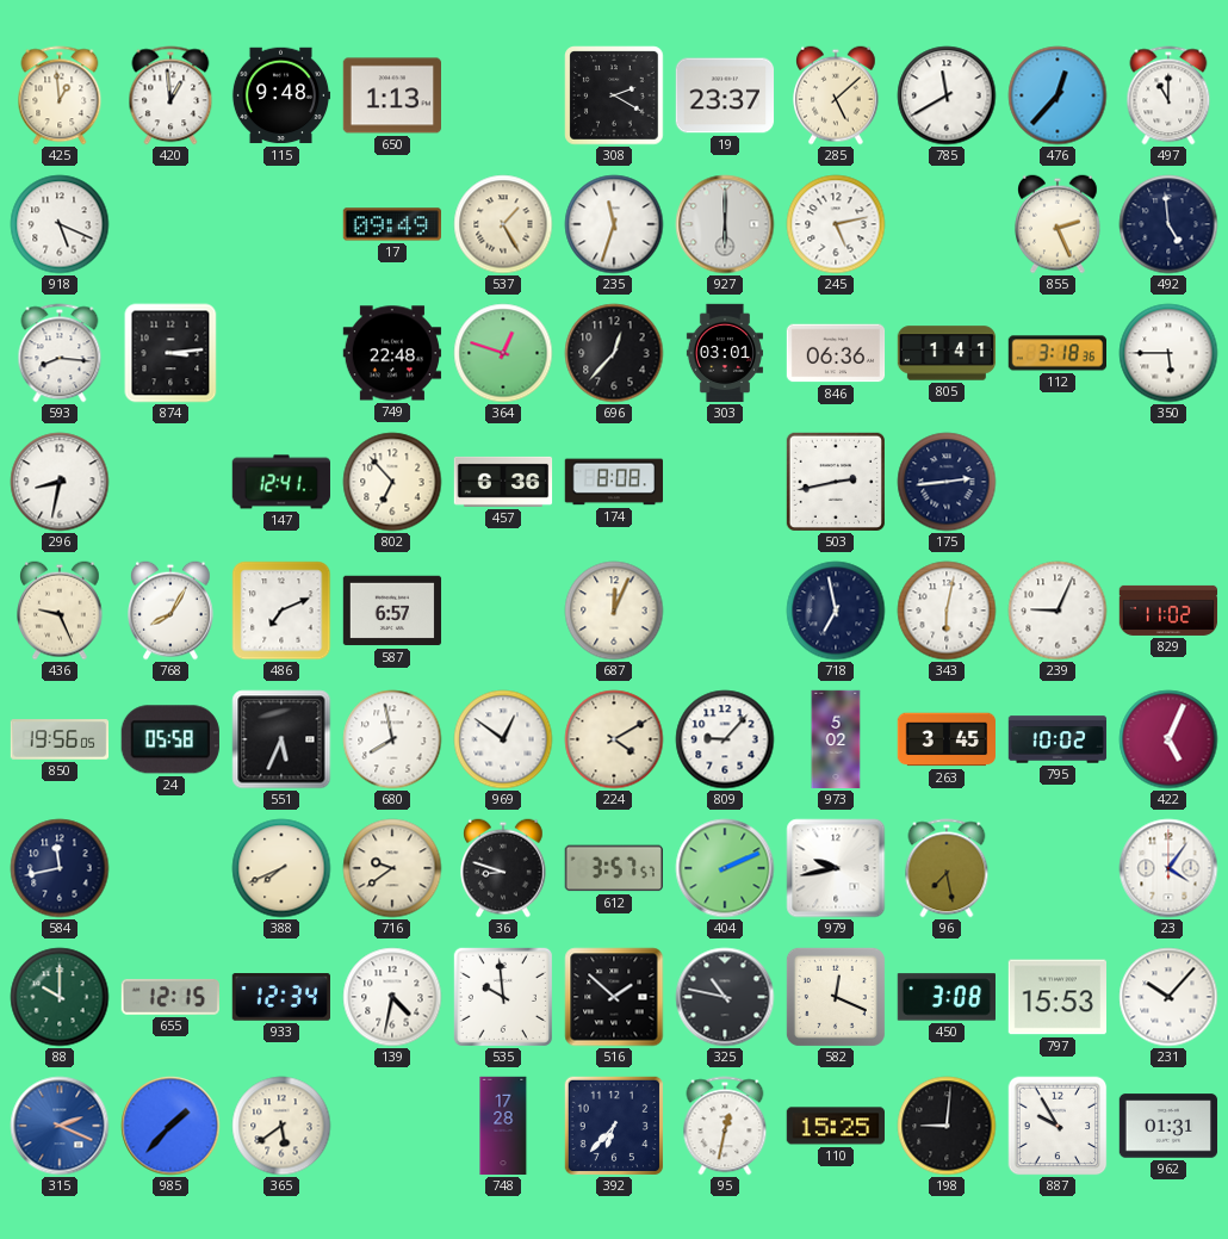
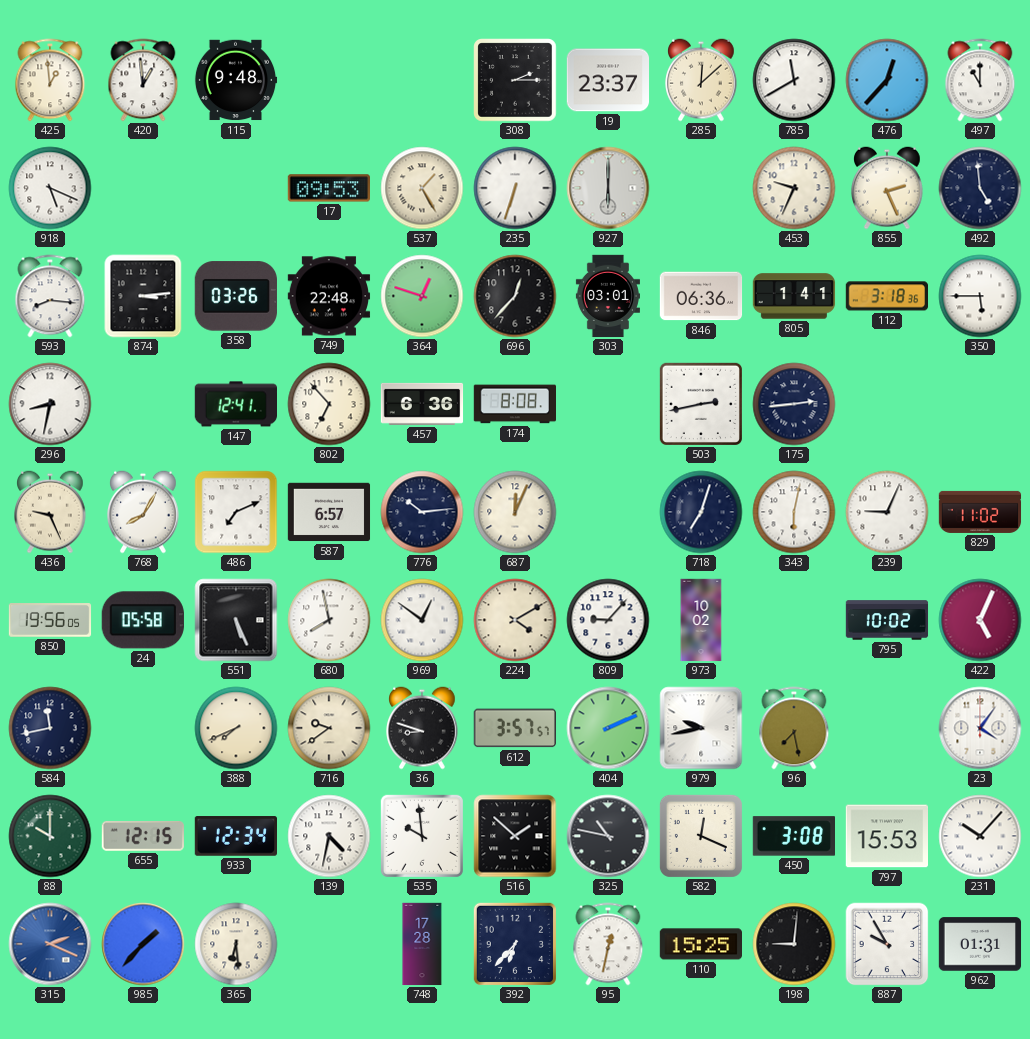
650: 1:13 -> none
308: 2:20 -> 2:15
285: 5:08 -> 12:08
17: 09:49 -> 09:53
235: 11:33 -> 6:33
245: 5:13 -> none
453: none -> 9:34
358: none -> 03:26
776: none -> 10:14
718: 6:58 -> 7:03
551: 5:34 -> 5:26
973: 5:02 -> 10:02
263: 3:45 -> none
365: 5:39 -> 6:29
